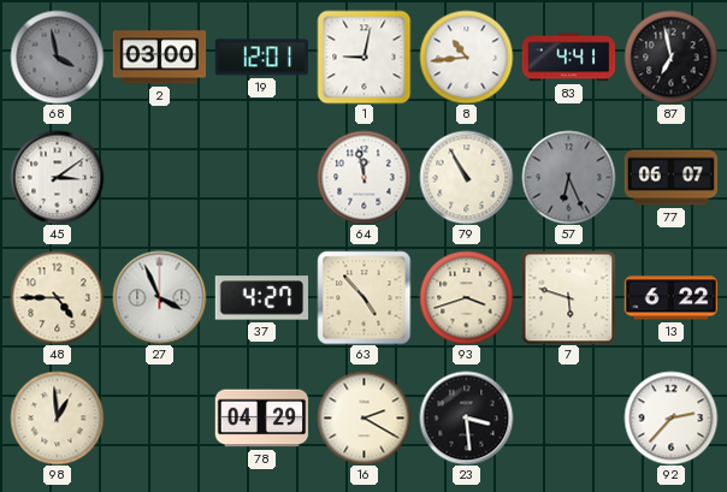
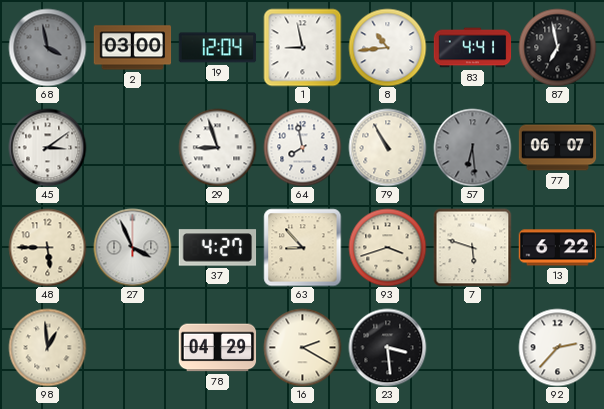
19: 12:01 -> 12:04
1: 9:02 -> 8:58
29: none -> 8:57
64: 11:58 -> 7:58
57: 6:26 -> 6:29
48: 4:45 -> 5:45
63: 4:53 -> 8:53
